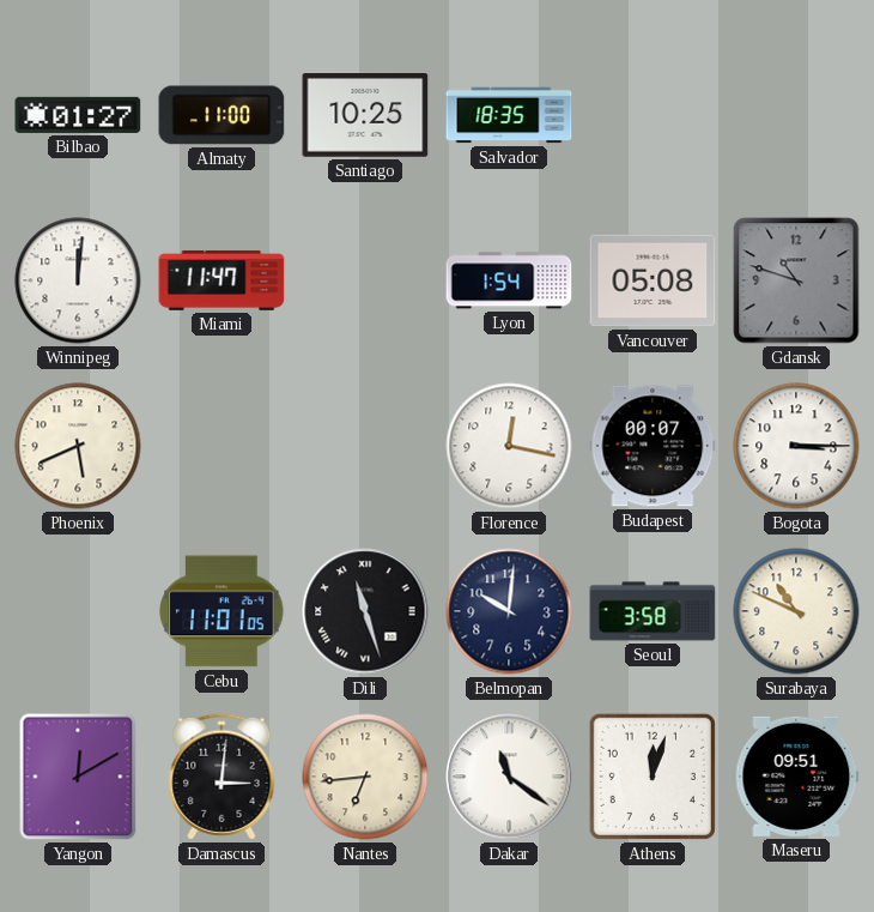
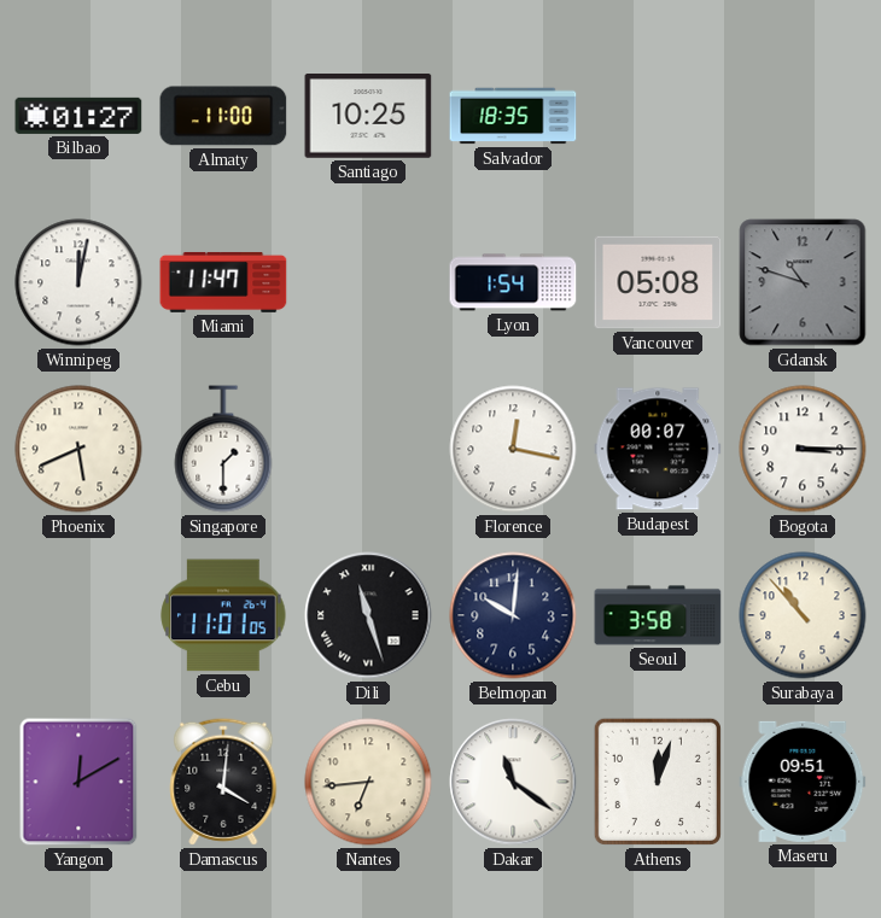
Winnipeg: 12:01 -> 12:02
Singapore: none -> 1:30
Surabaya: 10:49 -> 10:53
Damascus: 3:01 -> 4:01
